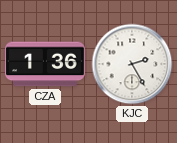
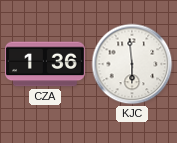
KJC: 2:25 -> 5:59
